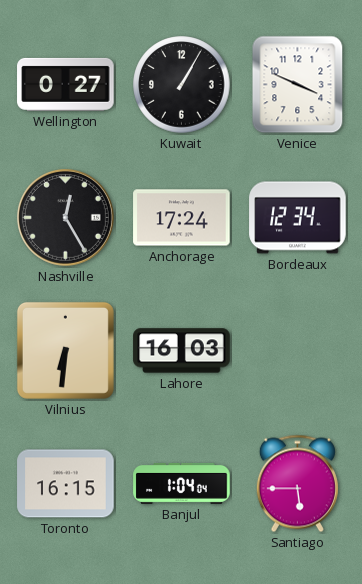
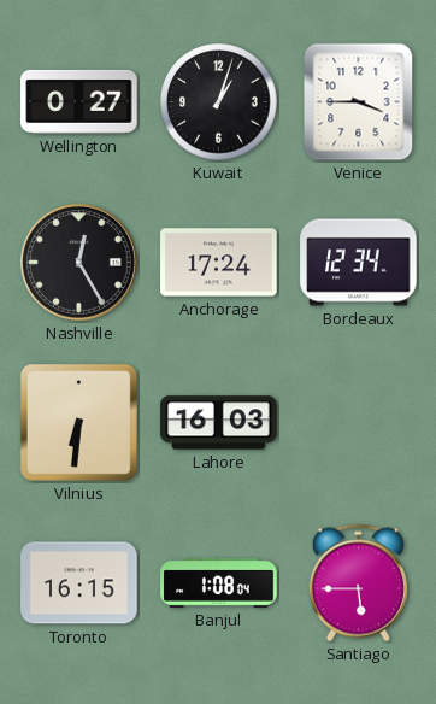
Kuwait: 1:05 -> 1:03
Venice: 3:49 -> 3:45
Banjul: 1:04 -> 1:08
